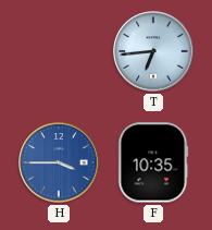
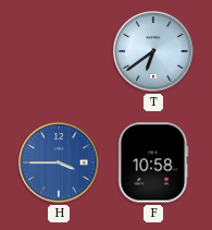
T: 6:44 -> 6:39
F: 10:35 -> 10:58
